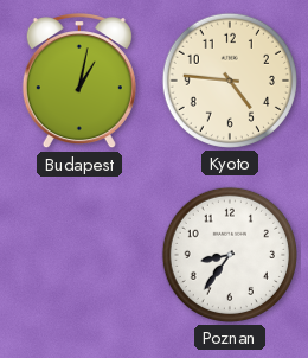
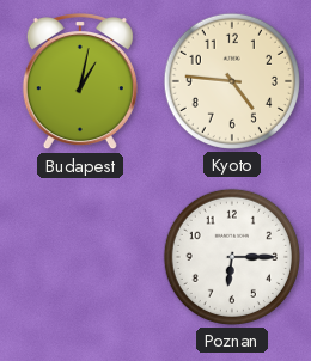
Poznan: 8:36 -> 6:15
